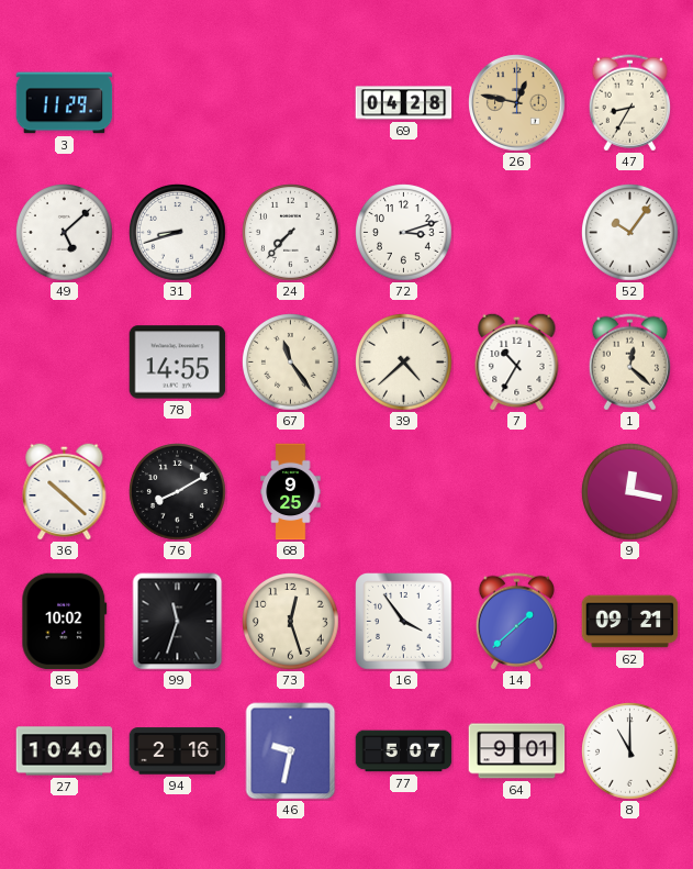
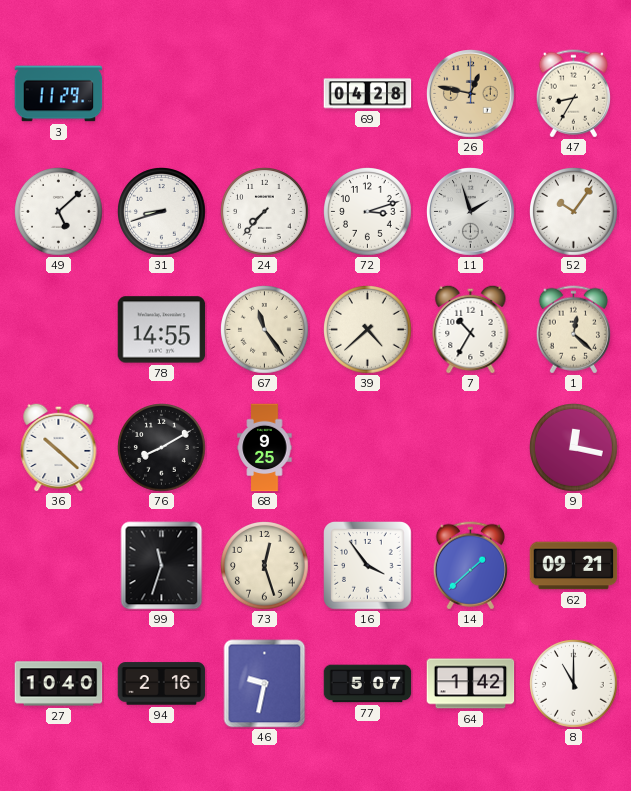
11: none -> 1:57
85: 10:02 -> none
64: 9:01 -> 1:42
